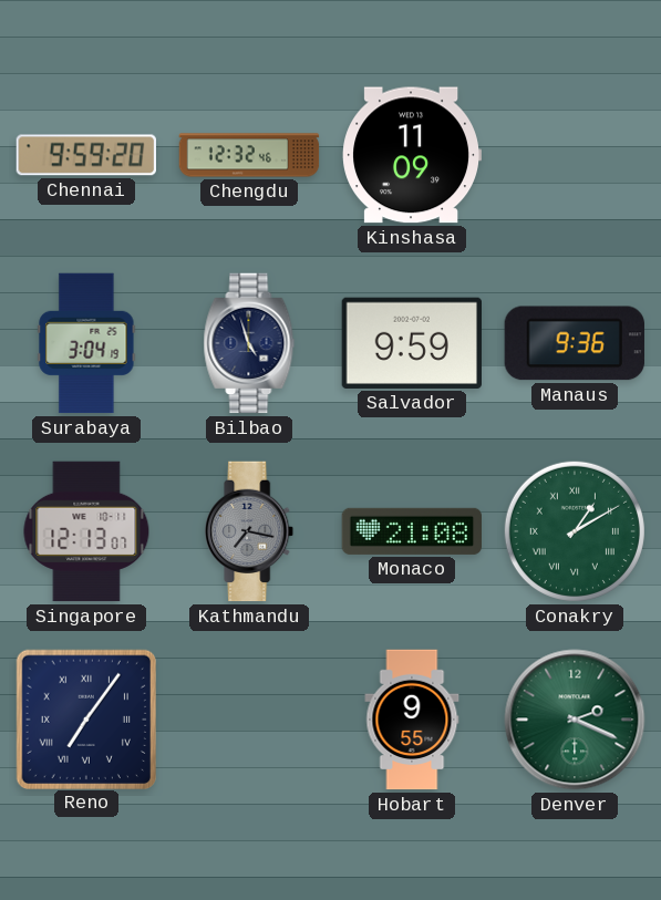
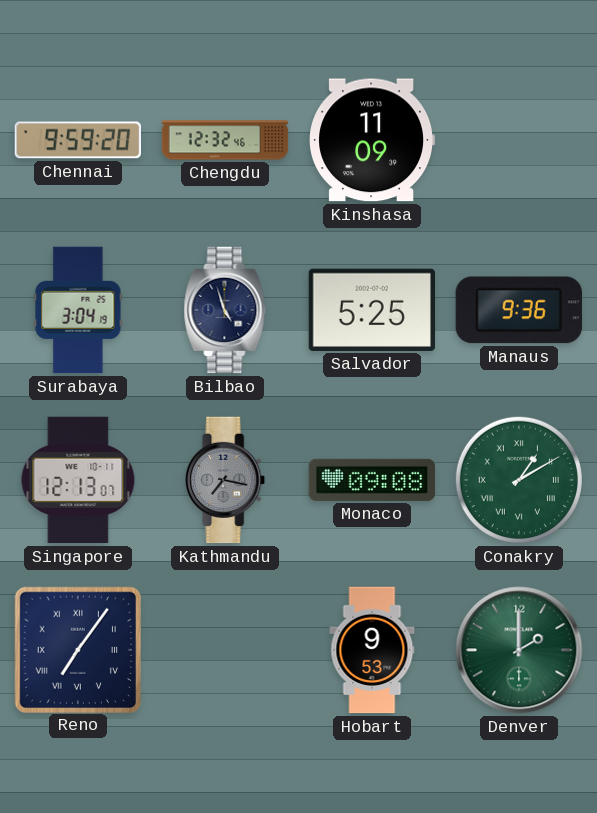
Salvador: 9:59 -> 5:25
Monaco: 21:08 -> 09:08
Hobart: 9:55 -> 9:53
Denver: 2:19 -> 2:00
